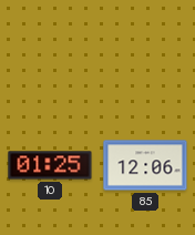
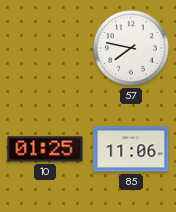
57: none -> 7:47
85: 12:06 -> 11:06
